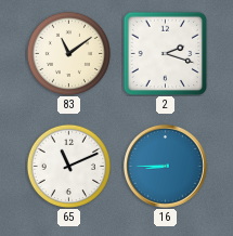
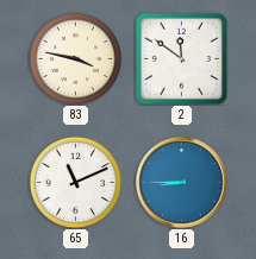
83: 11:09 -> 3:47
2: 2:18 -> 11:51
